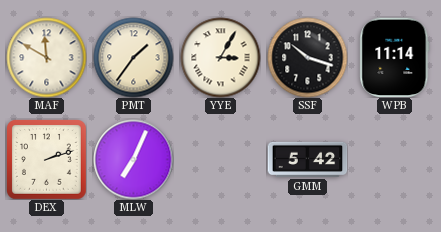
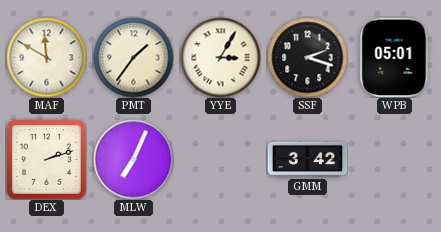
SSF: 10:18 -> 2:18
WPB: 11:14 -> 05:01
GMM: 5:42 -> 3:42
